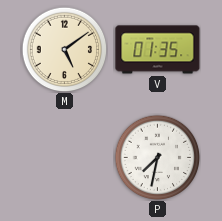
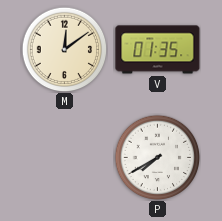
M: 5:09 -> 12:09
P: 7:32 -> 7:40
